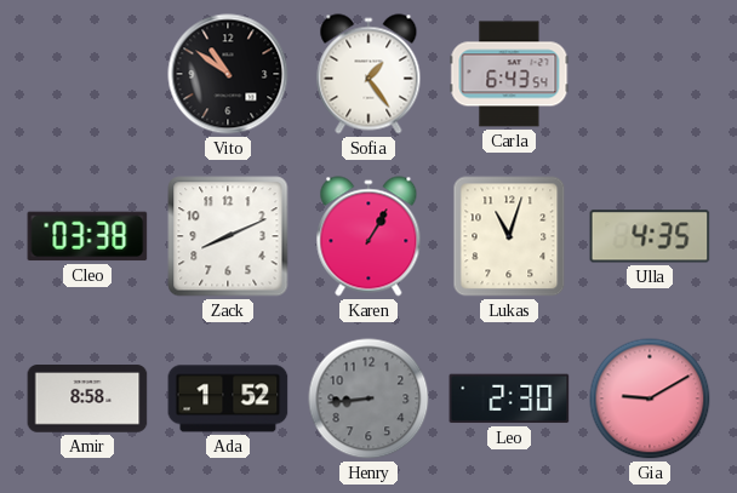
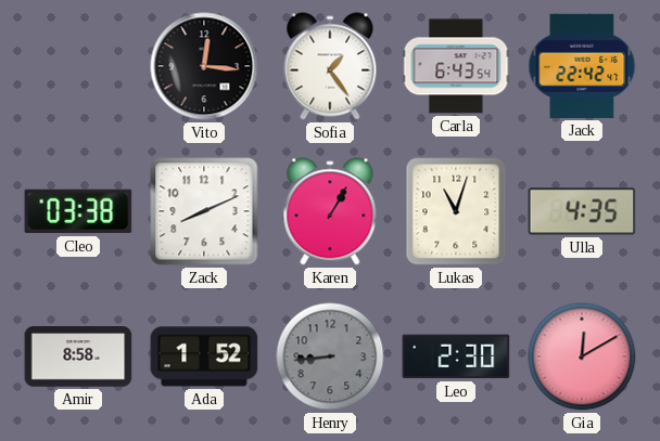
Vito: 10:51 -> 12:16
Jack: none -> 22:42
Gia: 9:10 -> 12:10
